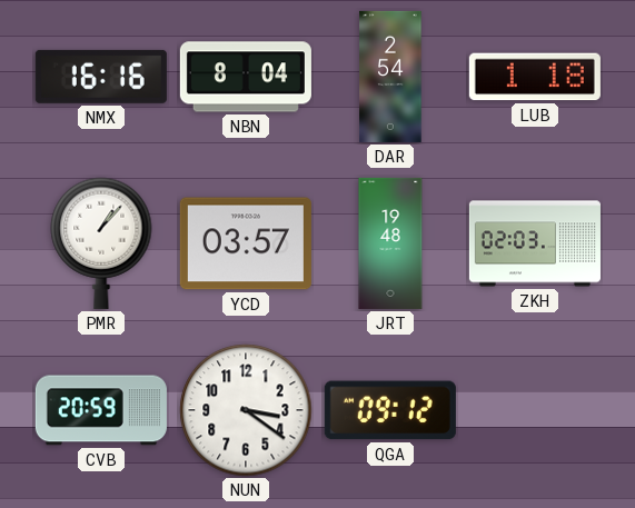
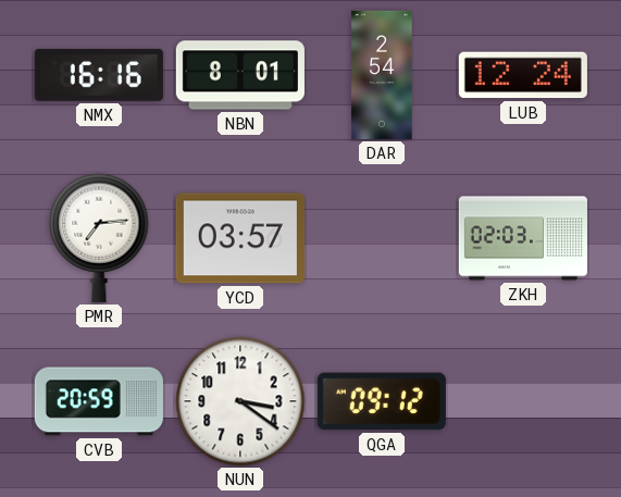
NBN: 8:04 -> 8:01
LUB: 1:18 -> 12:24
PMR: 1:07 -> 7:14
JRT: 19:48 -> none
